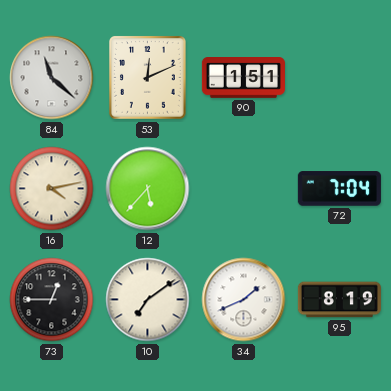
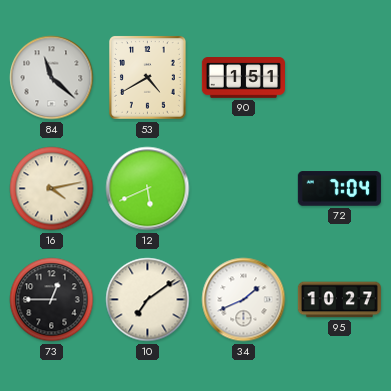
53: 12:11 -> 4:40
12: 5:37 -> 5:41
95: 8:19 -> 10:27
